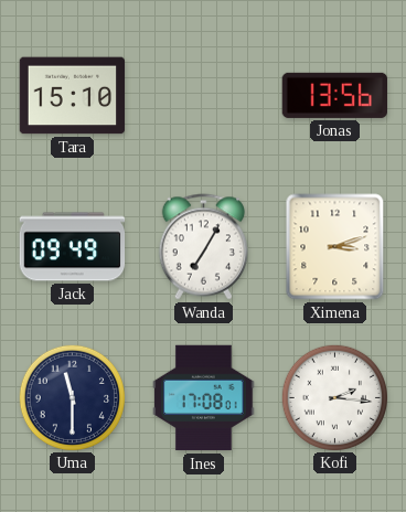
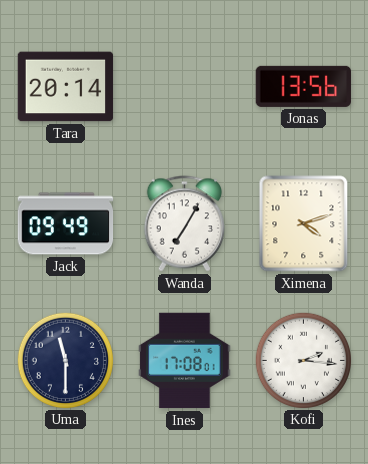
Tara: 15:10 -> 20:14
Ximena: 3:12 -> 4:12
